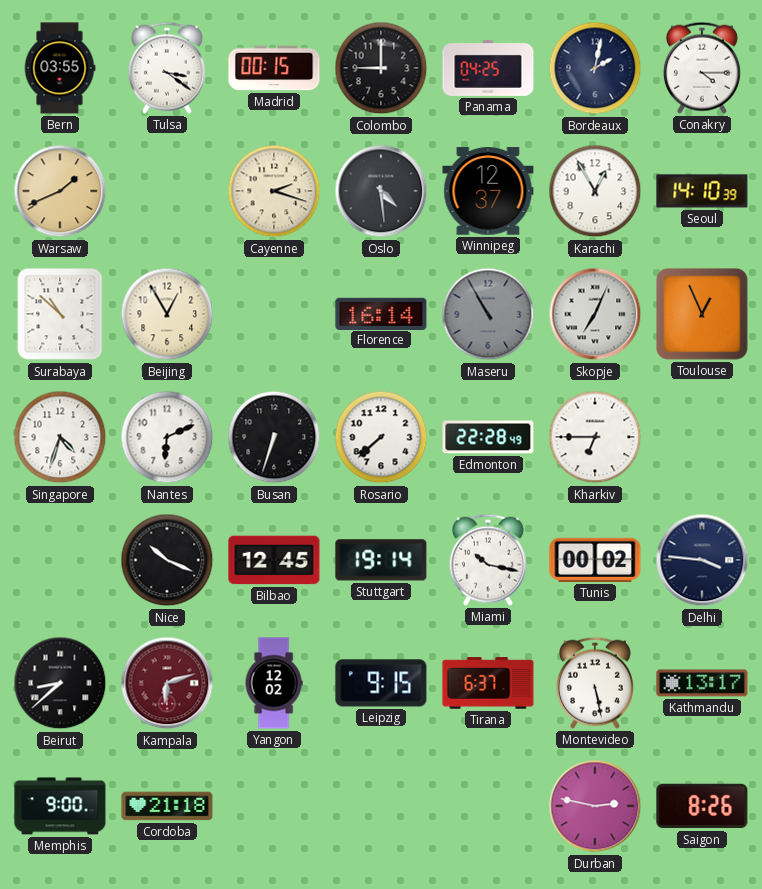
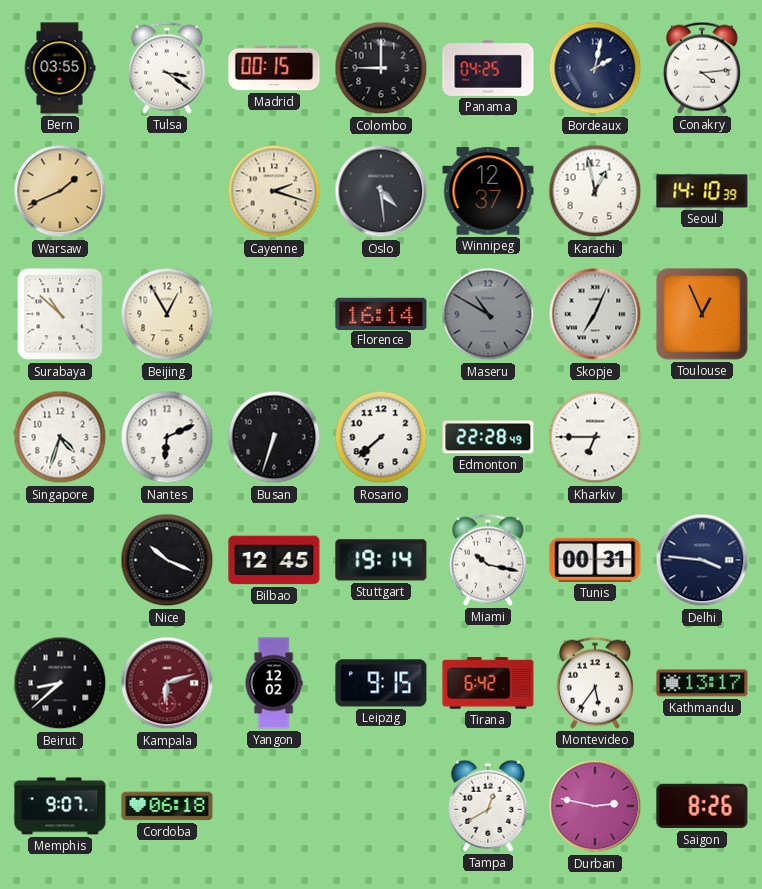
Conakry: 4:15 -> 4:14
Karachi: 12:55 -> 12:58
Maseru: 10:55 -> 10:50
Tunis: 00:02 -> 00:31
Tirana: 6:37 -> 6:42
Montevideo: 5:28 -> 5:36
Memphis: 9:00 -> 9:07
Cordoba: 21:18 -> 06:18
Tampa: none -> 12:40
